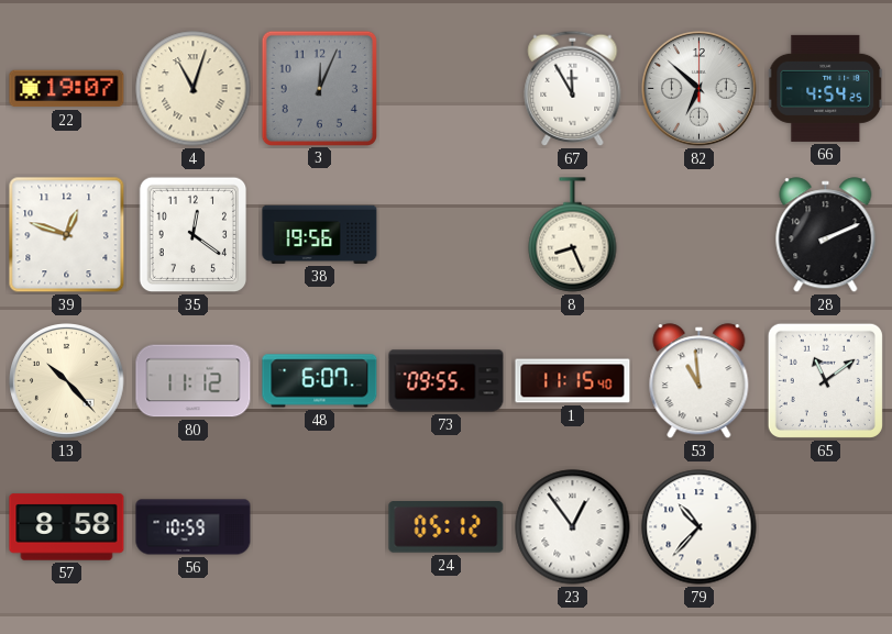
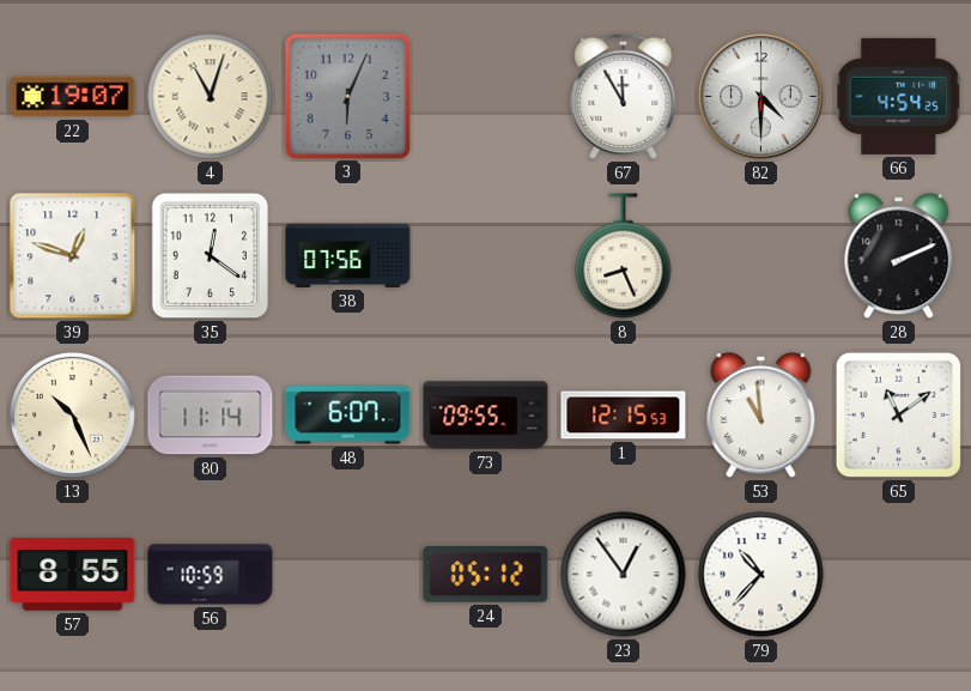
3: 12:04 -> 6:04
82: 6:52 -> 4:30
38: 19:56 -> 07:56
13: 10:23 -> 10:26
80: 11:12 -> 11:14
1: 11:15 -> 12:15
57: 8:58 -> 8:55
